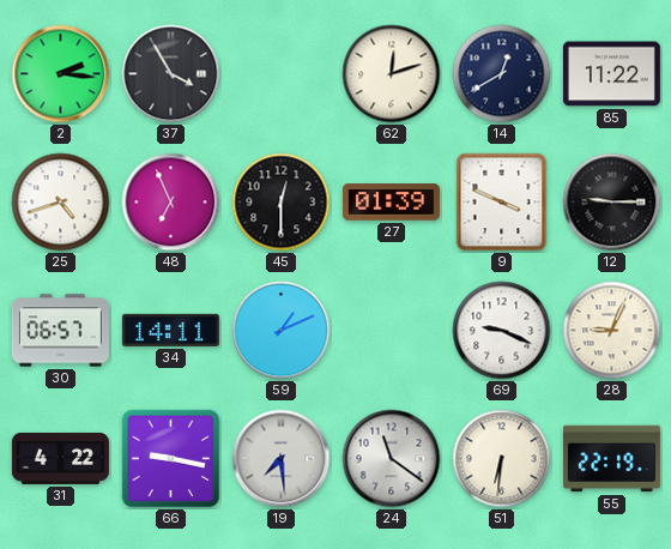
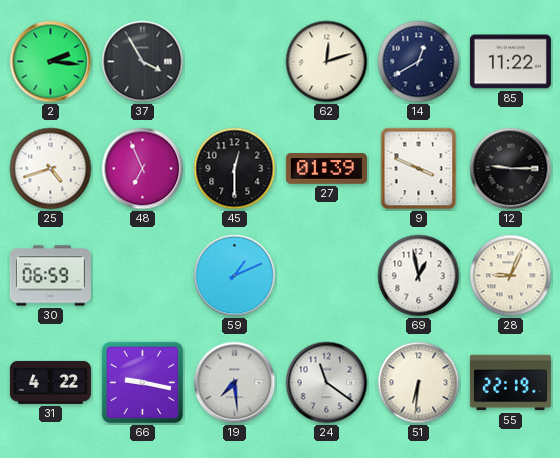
30: 06:57 -> 06:59
34: 14:11 -> none
69: 9:19 -> 12:58
